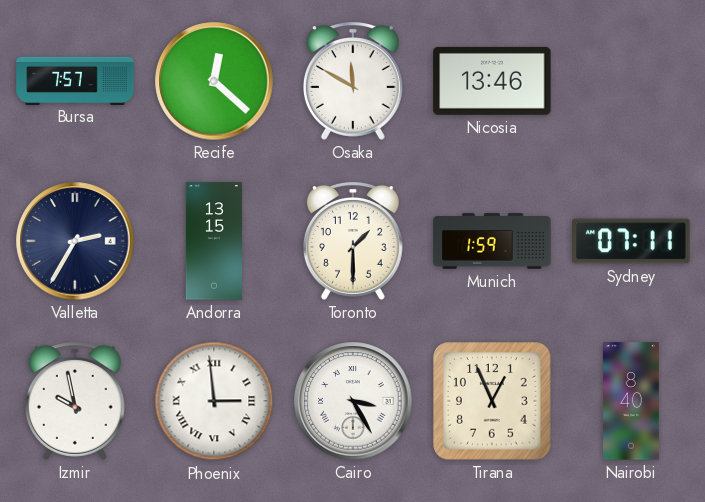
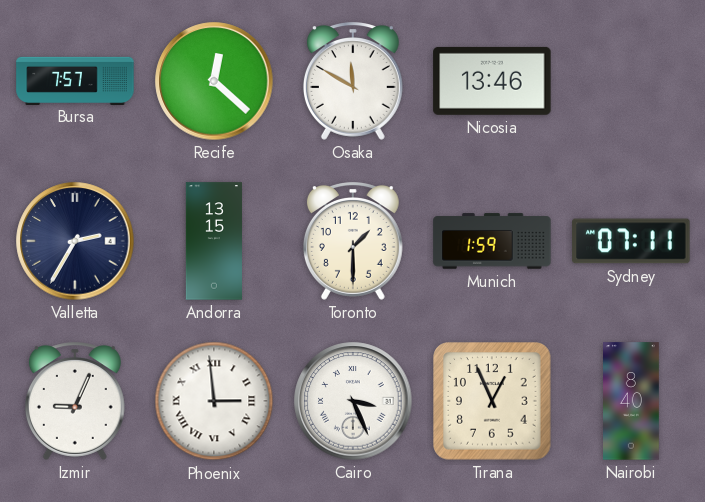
Izmir: 9:58 -> 9:04
Cairo: 3:25 -> 3:26
